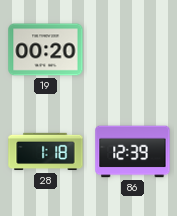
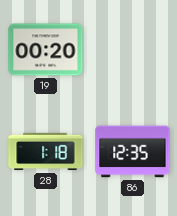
86: 12:39 -> 12:35
